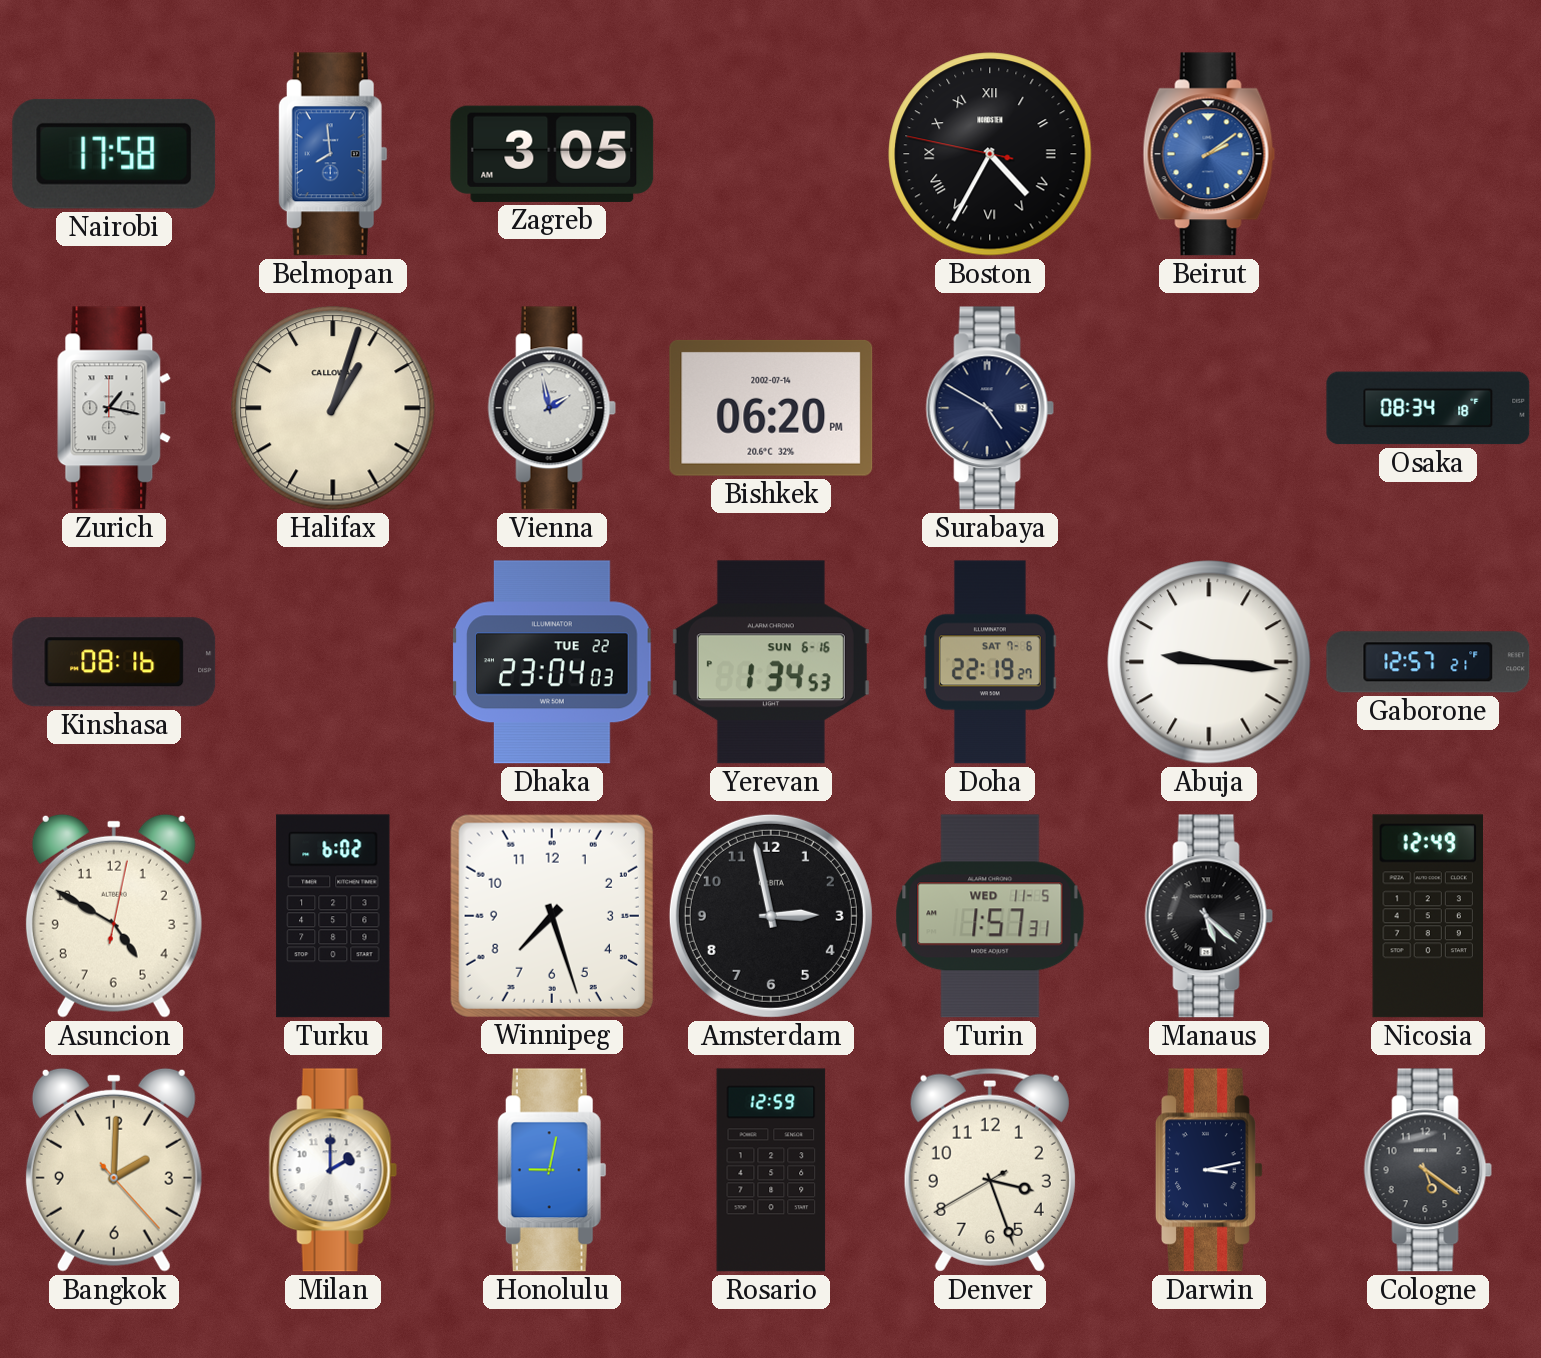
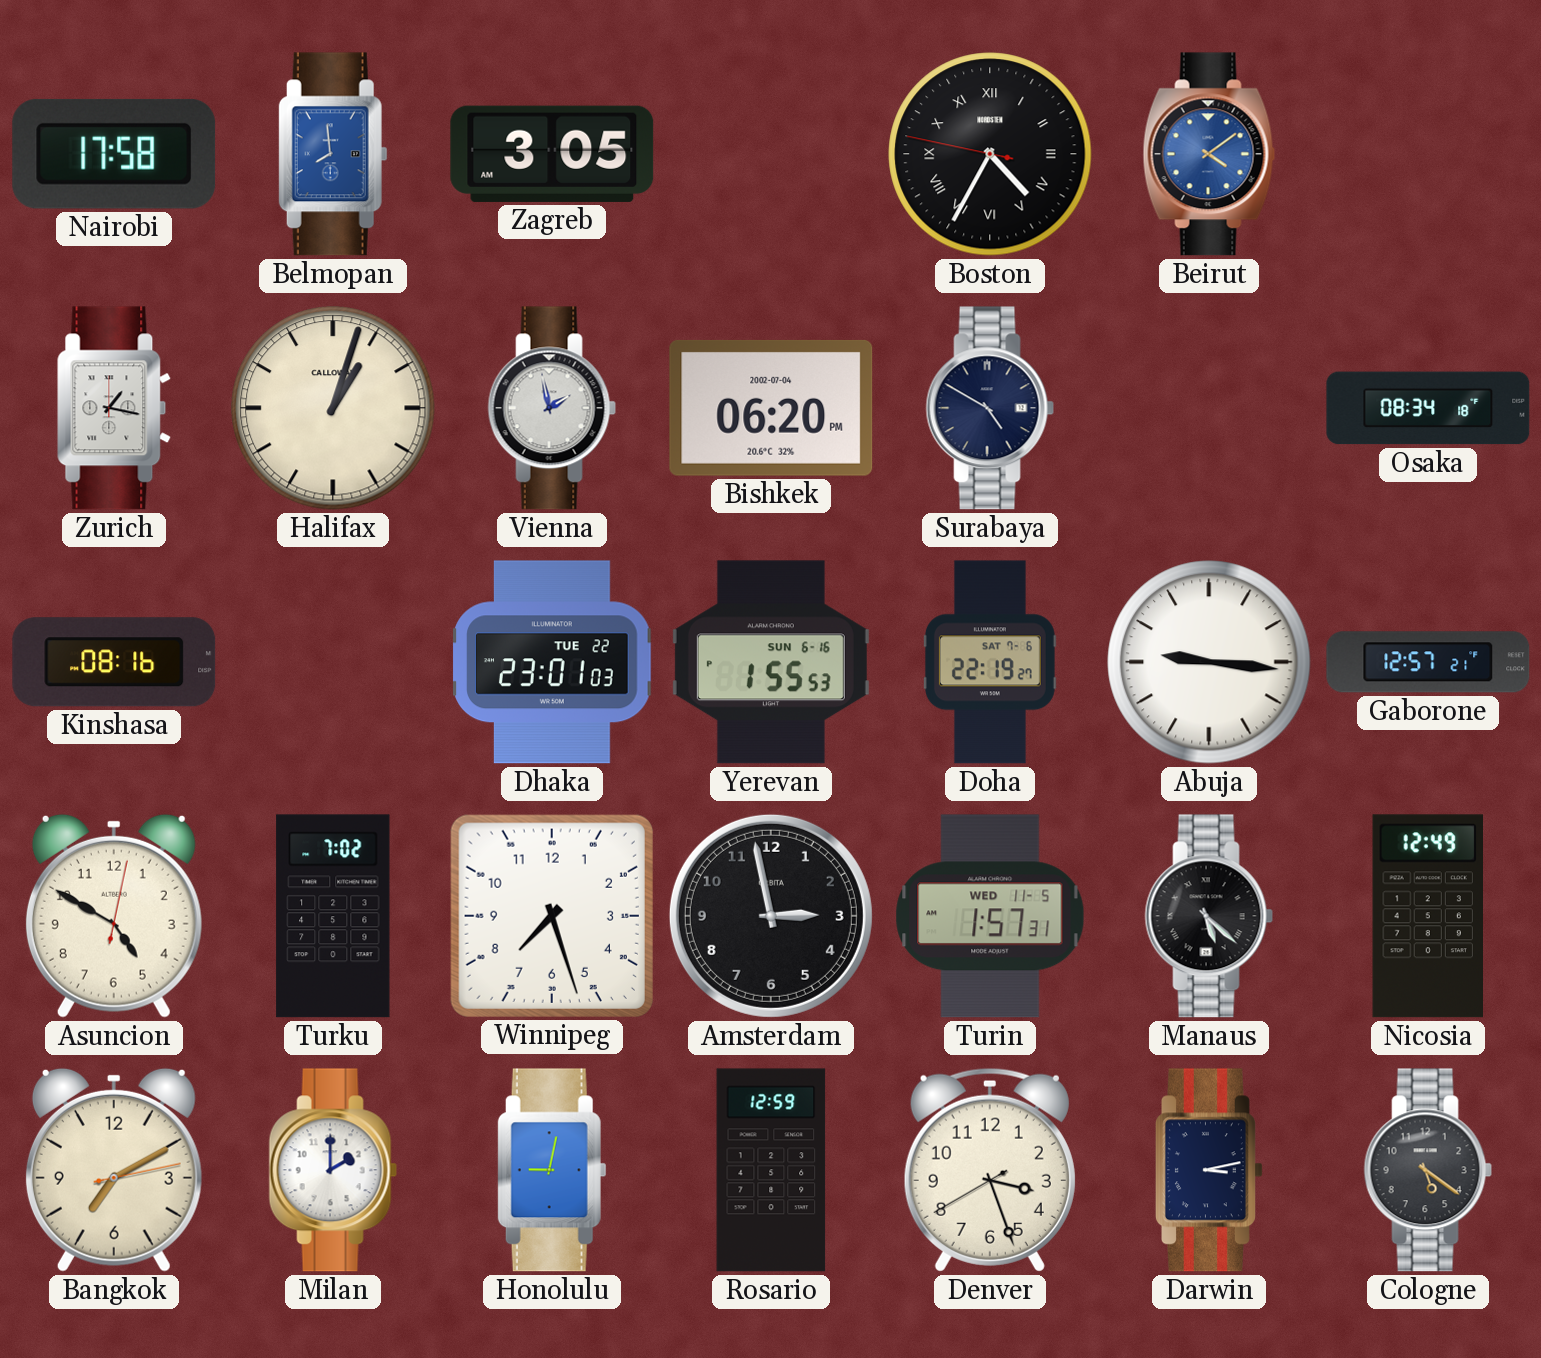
Beirut: 2:09 -> 4:09
Bishkek date: 2002-07-14 -> 2002-07-04
Dhaka: 23:04 -> 23:01
Yerevan: 1:34 -> 1:55
Turku: 6:02 -> 7:02
Bangkok: 2:00 -> 7:10
